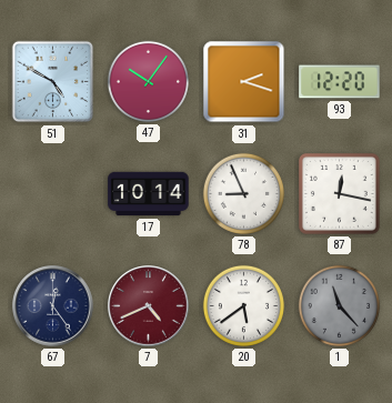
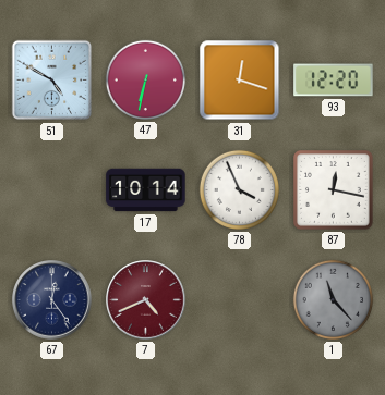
47: 10:06 -> 6:32
31: 2:18 -> 12:18
78: 8:56 -> 3:56
20: 5:39 -> none
